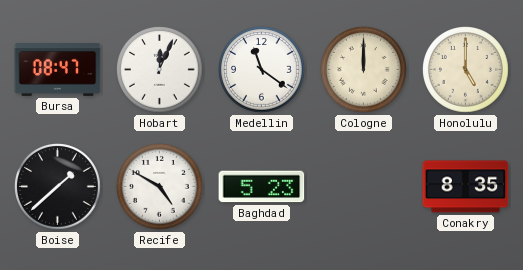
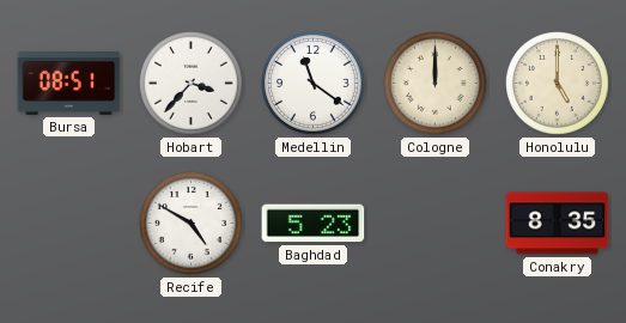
Bursa: 08:47 -> 08:51
Hobart: 12:04 -> 3:37
Boise: 1:38 -> none
